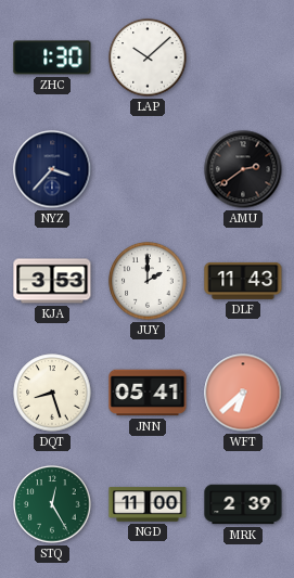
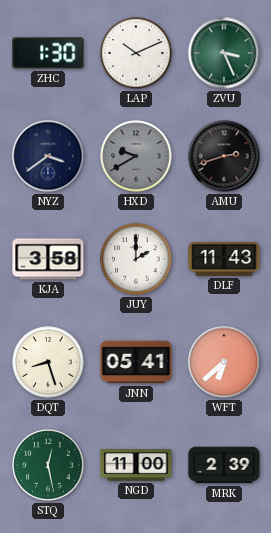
LAP: 10:08 -> 10:11
ZVU: none -> 3:26
NYZ: 3:37 -> 3:39
HXD: none -> 9:40
AMU: 2:39 -> 2:42
KJA: 3:53 -> 3:58
STQ: 12:25 -> 12:28
